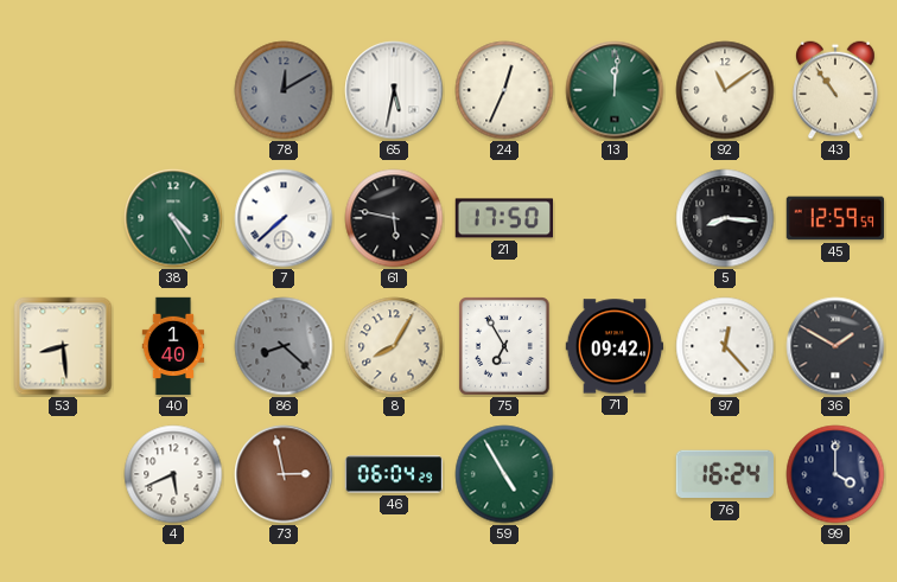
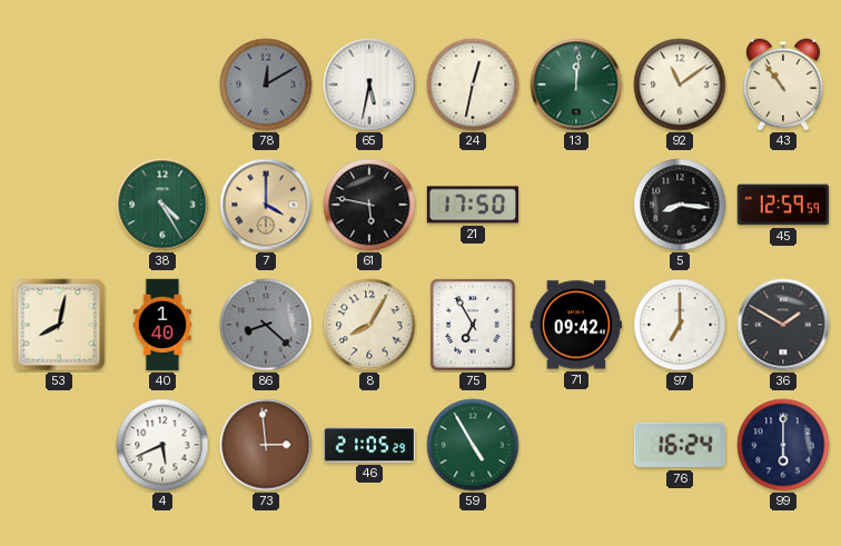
24: 12:34 -> 12:32
7: 7:38 -> 4:00
7 dial: white -> champagne
53: 8:29 -> 8:02
97: 12:23 -> 7:00
73: 2:58 -> 2:59
46: 06:04 -> 21:05
99: 4:00 -> 6:00
